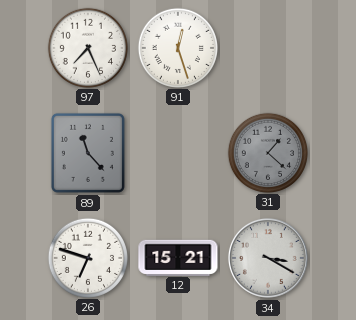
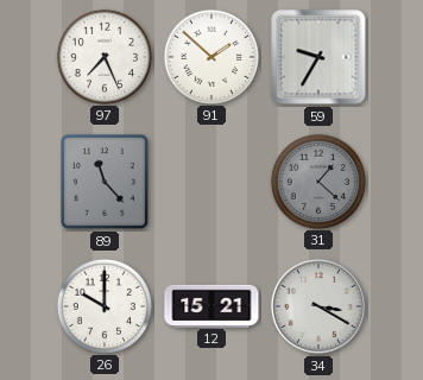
91: 12:27 -> 1:52
59: none -> 9:35
26: 6:48 -> 10:00
